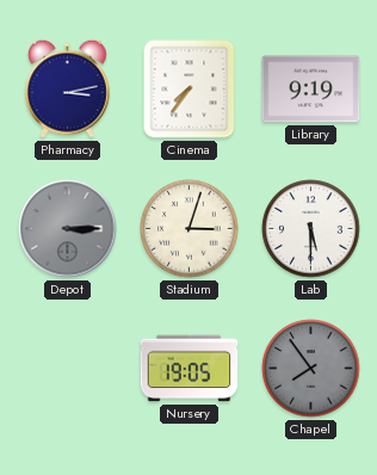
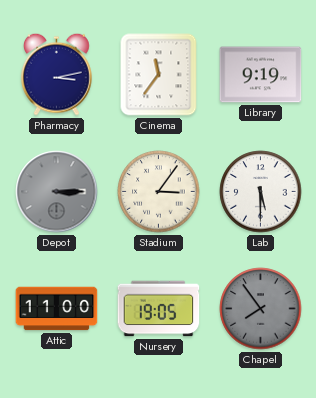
Cinema: 7:36 -> 11:36
Stadium: 3:03 -> 3:06
Attic: none -> 11:00
